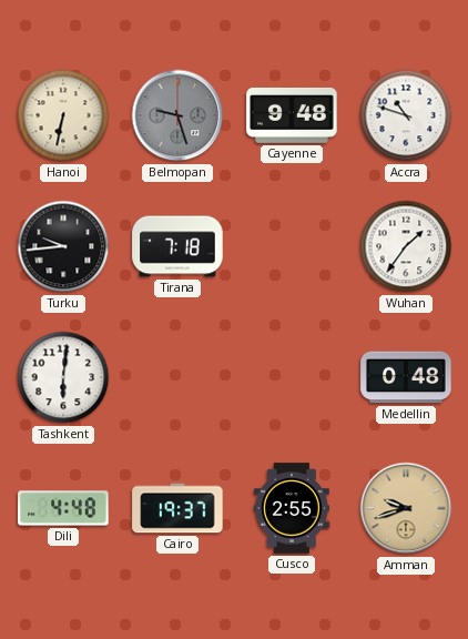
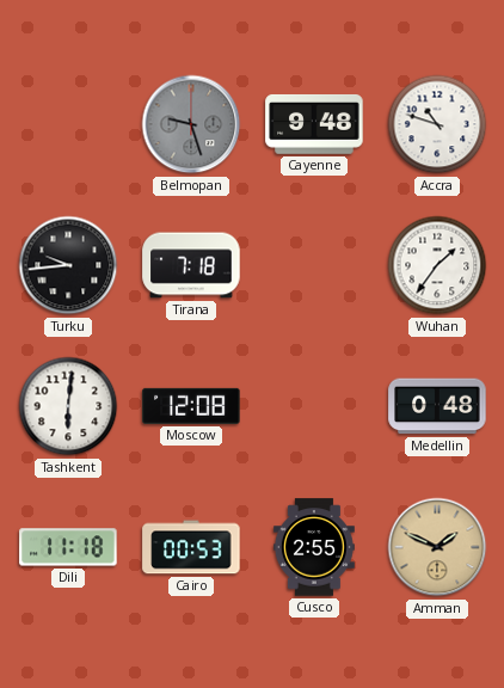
Hanoi: 6:32 -> none
Moscow: none -> 12:08
Dili: 4:48 -> 11:18
Cairo: 19:37 -> 00:53
Amman: 9:42 -> 1:49
